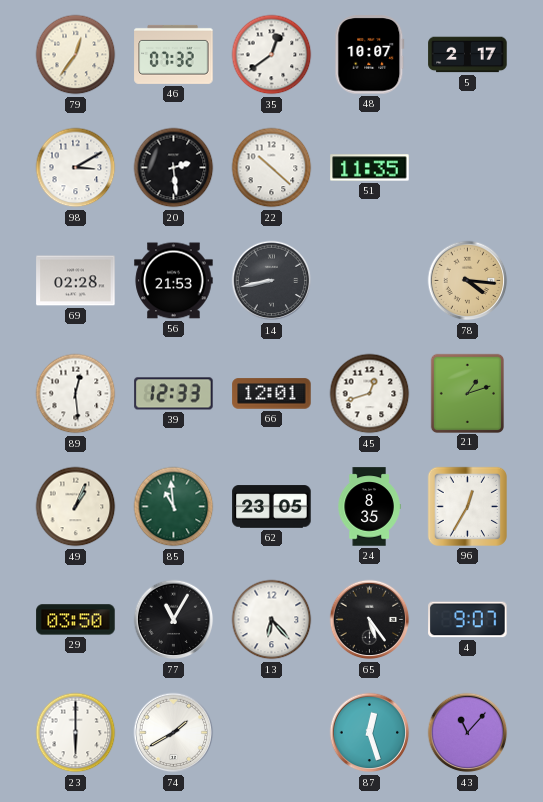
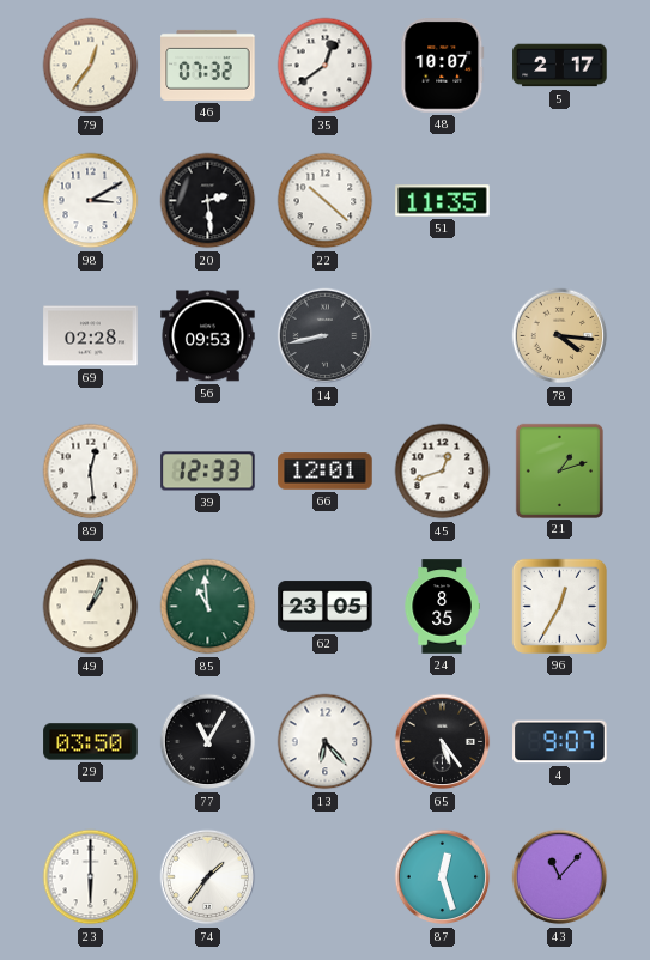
56: 21:53 -> 09:53
74: 1:40 -> 1:36
